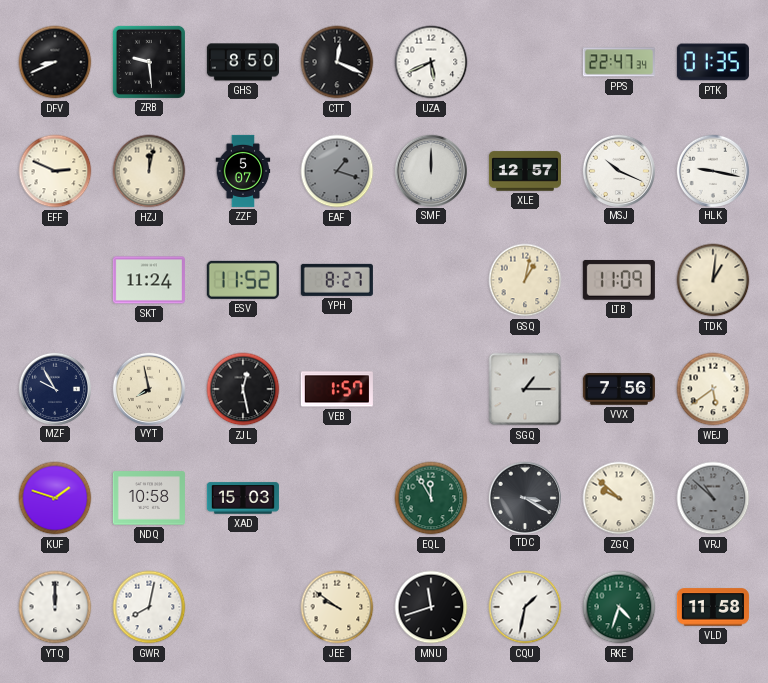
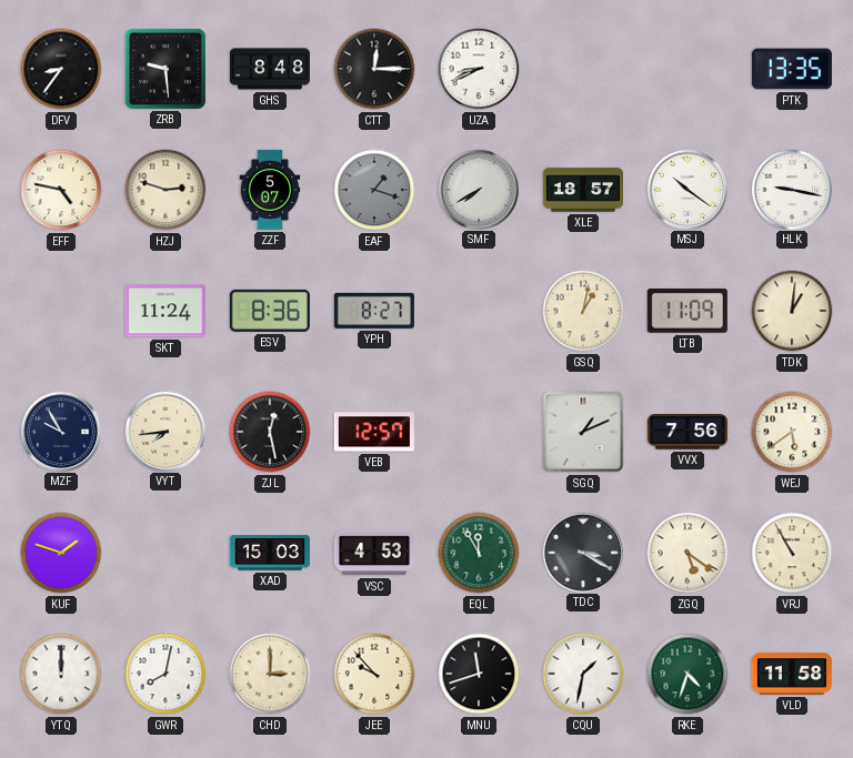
DFV: 8:41 -> 8:36
GHS: 8:50 -> 8:48
CTT: 12:19 -> 12:15
UZA: 5:41 -> 8:41
PPS: 22:47 -> none
PTK: 01:35 -> 13:35
EFF: 2:49 -> 4:47
HZJ: 12:02 -> 2:48
SMF: 12:00 -> 7:40
XLE: 12:57 -> 18:57
MSJ: 10:19 -> 10:21
ESV: 11:52 -> 8:36
VYT: 7:58 -> 7:44
VEB: 1:57 -> 12:57
SGQ: 1:15 -> 1:11
NDQ: 10:58 -> none
VSC: none -> 4:53
ZGQ: 9:52 -> 5:21
VRJ: 10:52 -> 10:55
VRJ dial: grey -> cream
CHD: none -> 3:00
JEE: 9:51 -> 9:53
